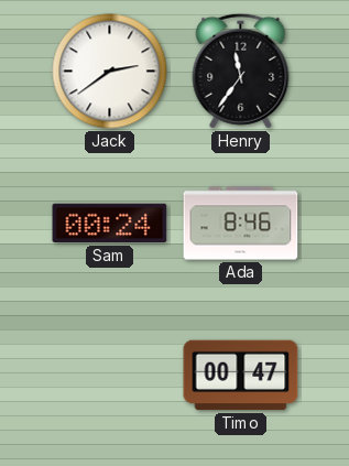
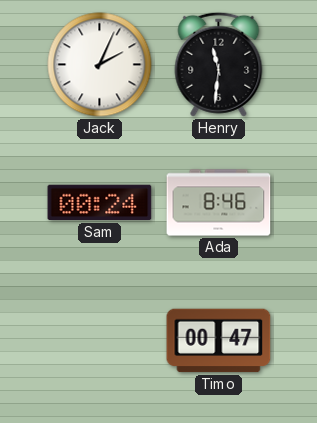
Jack: 2:39 -> 2:04
Henry: 11:36 -> 11:31
